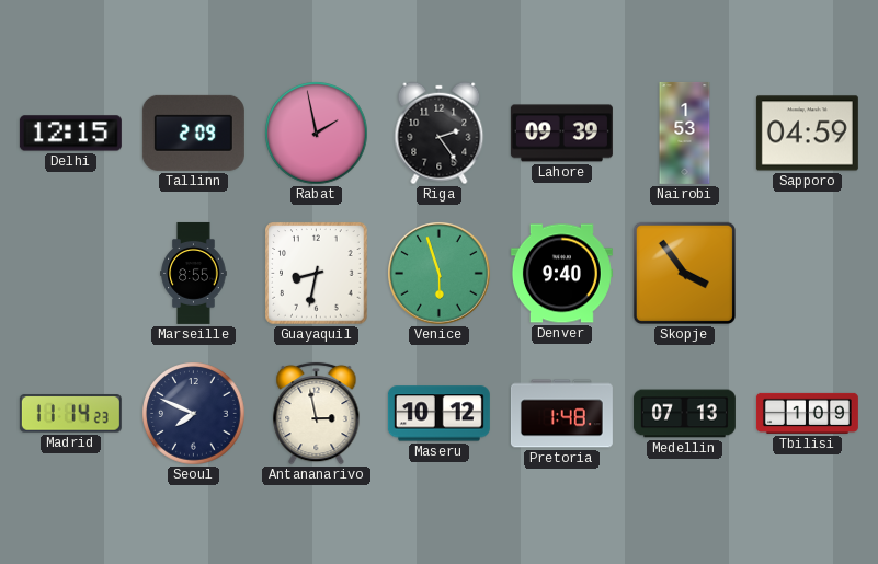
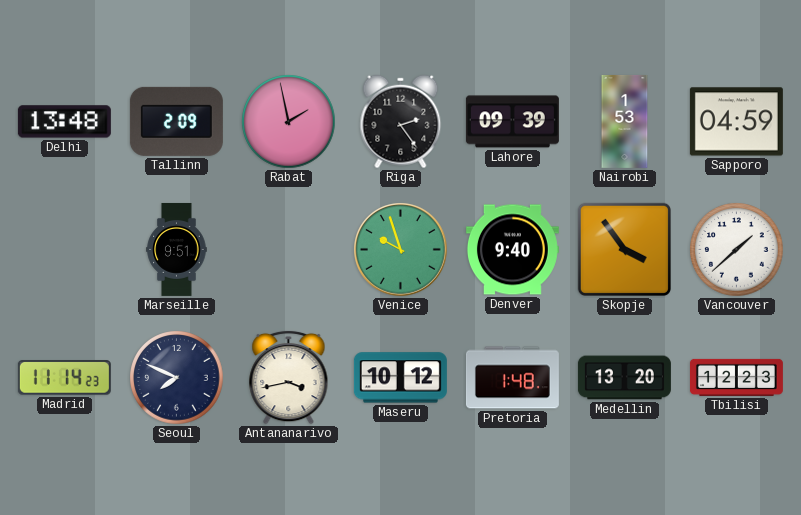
Delhi: 12:15 -> 13:48
Marseille: 8:55 -> 9:51
Guayaquil: 8:32 -> none
Venice: 5:57 -> 9:57
Vancouver: none -> 1:38
Antananarivo: 2:58 -> 3:43
Medellin: 07:13 -> 13:20
Tbilisi: 1:09 -> 12:23
